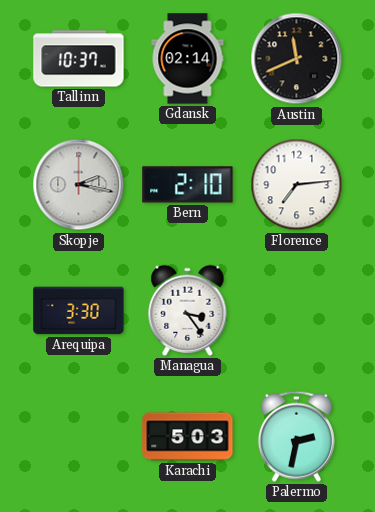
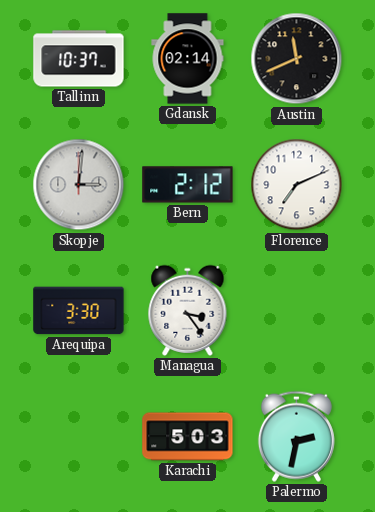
Skopje: 2:17 -> 3:01
Bern: 2:10 -> 2:12
Florence: 7:14 -> 7:11
